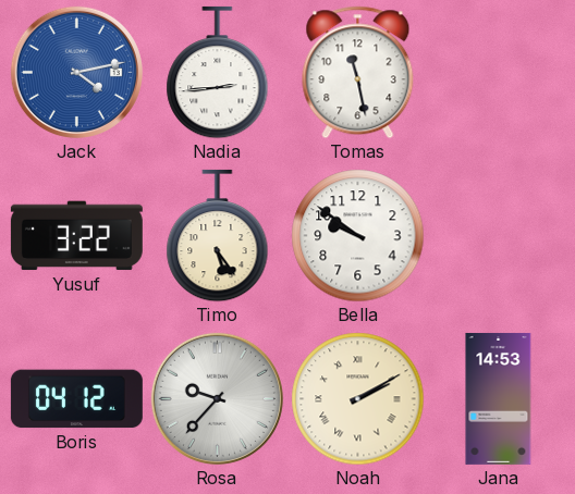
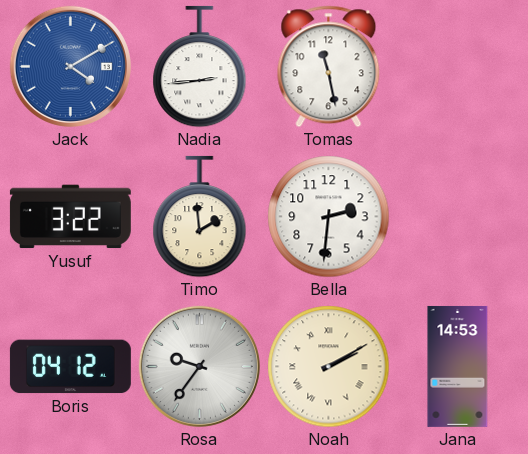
Jack: 4:13 -> 4:10
Timo: 5:24 -> 1:59
Bella: 9:51 -> 2:31
Rosa: 9:37 -> 9:36
